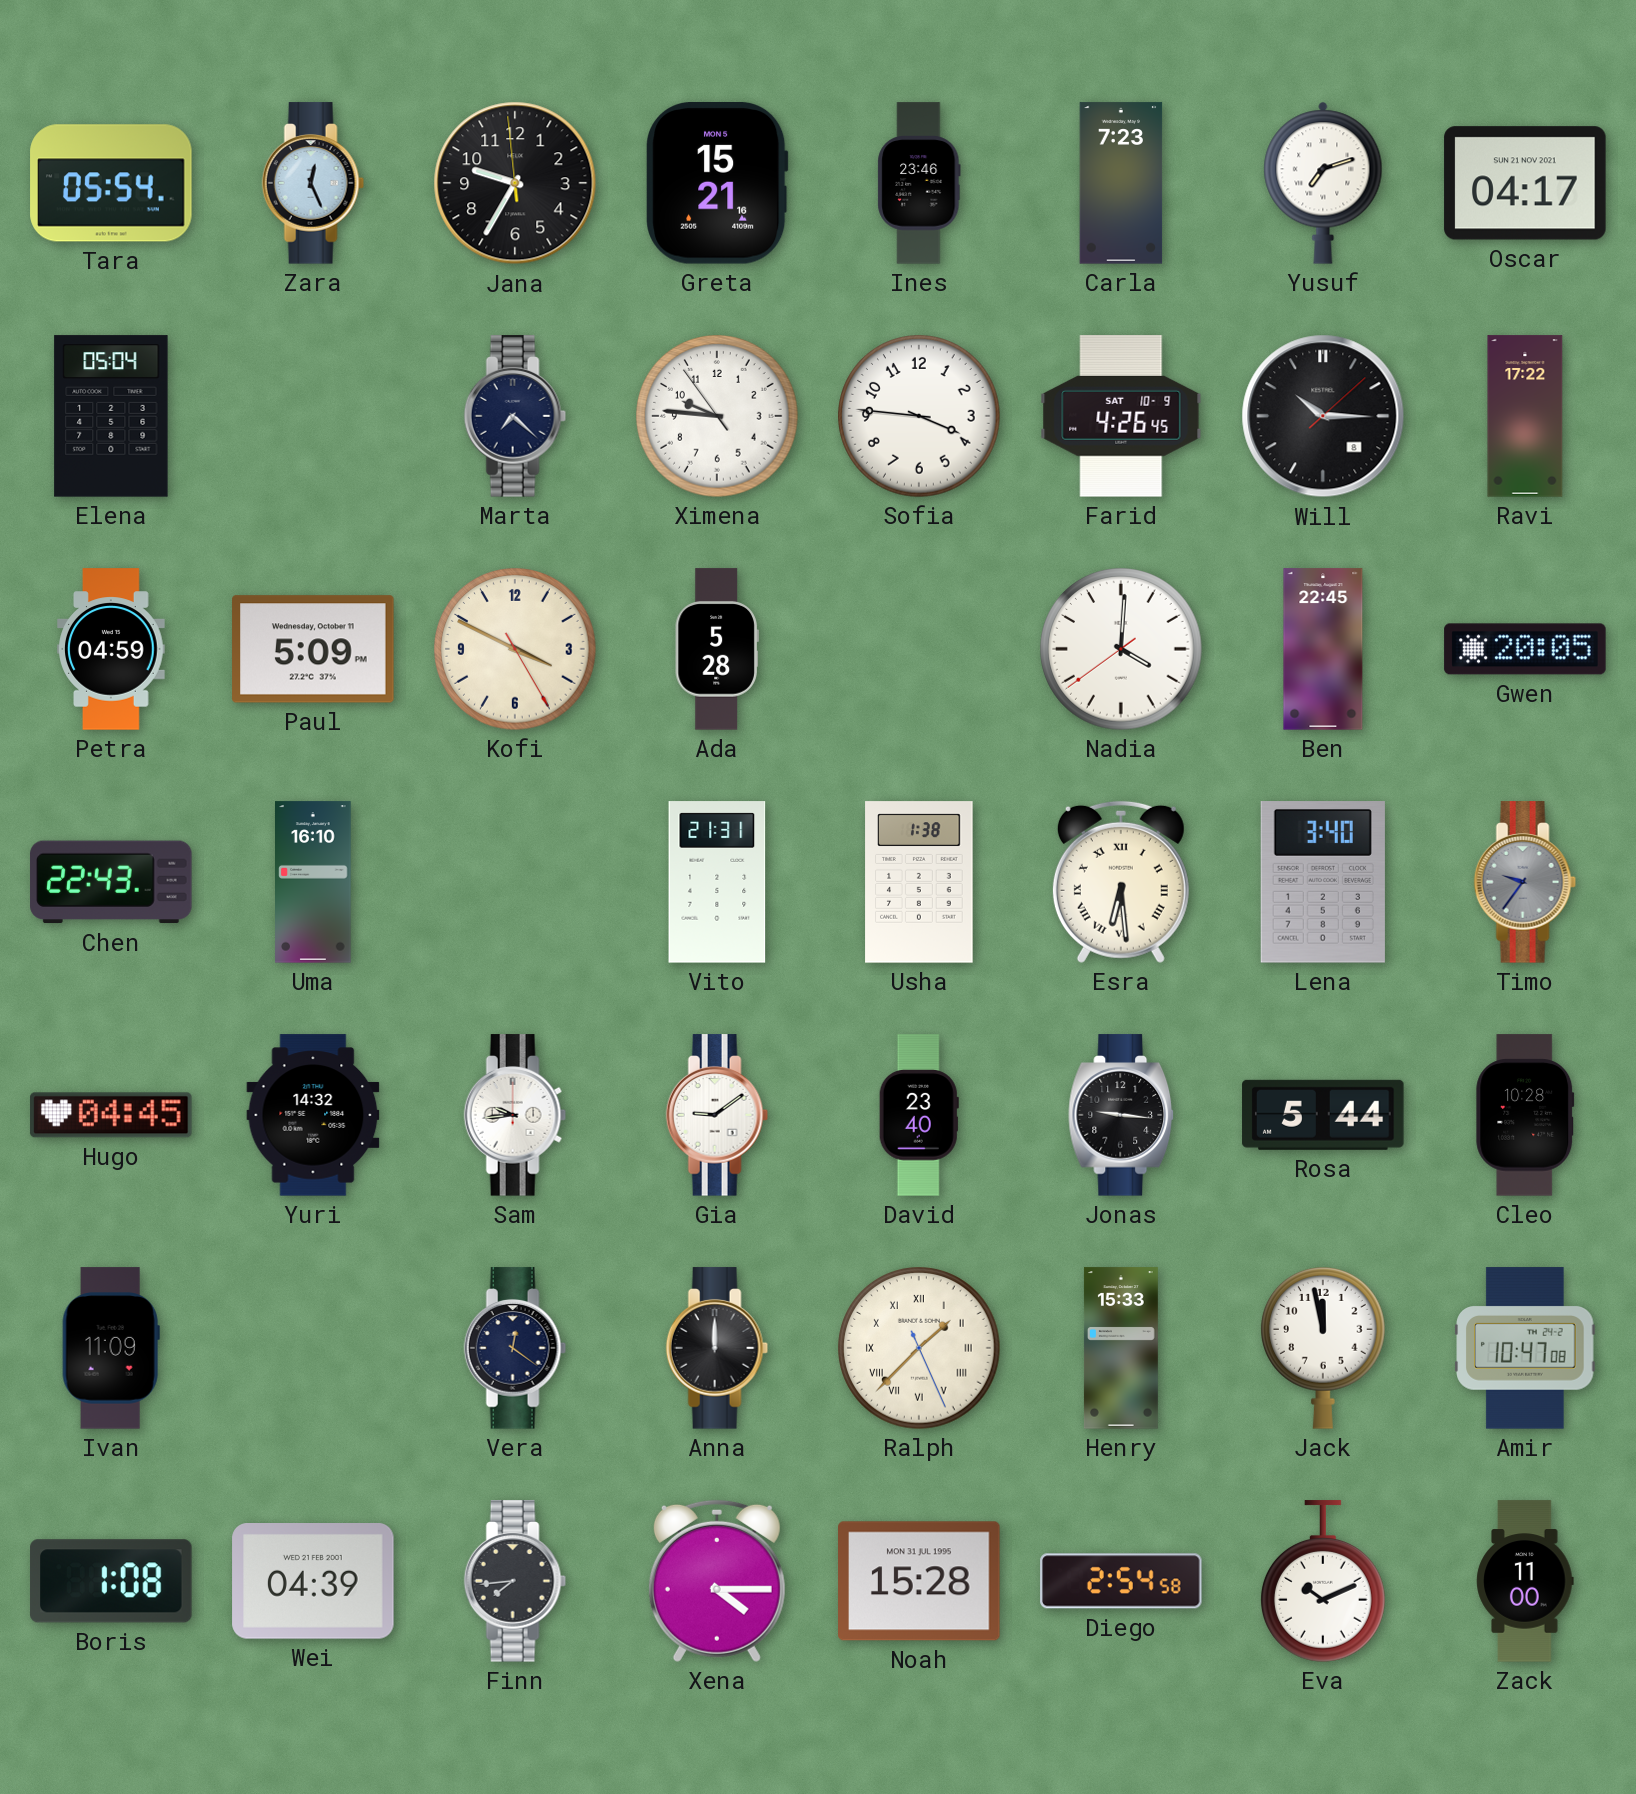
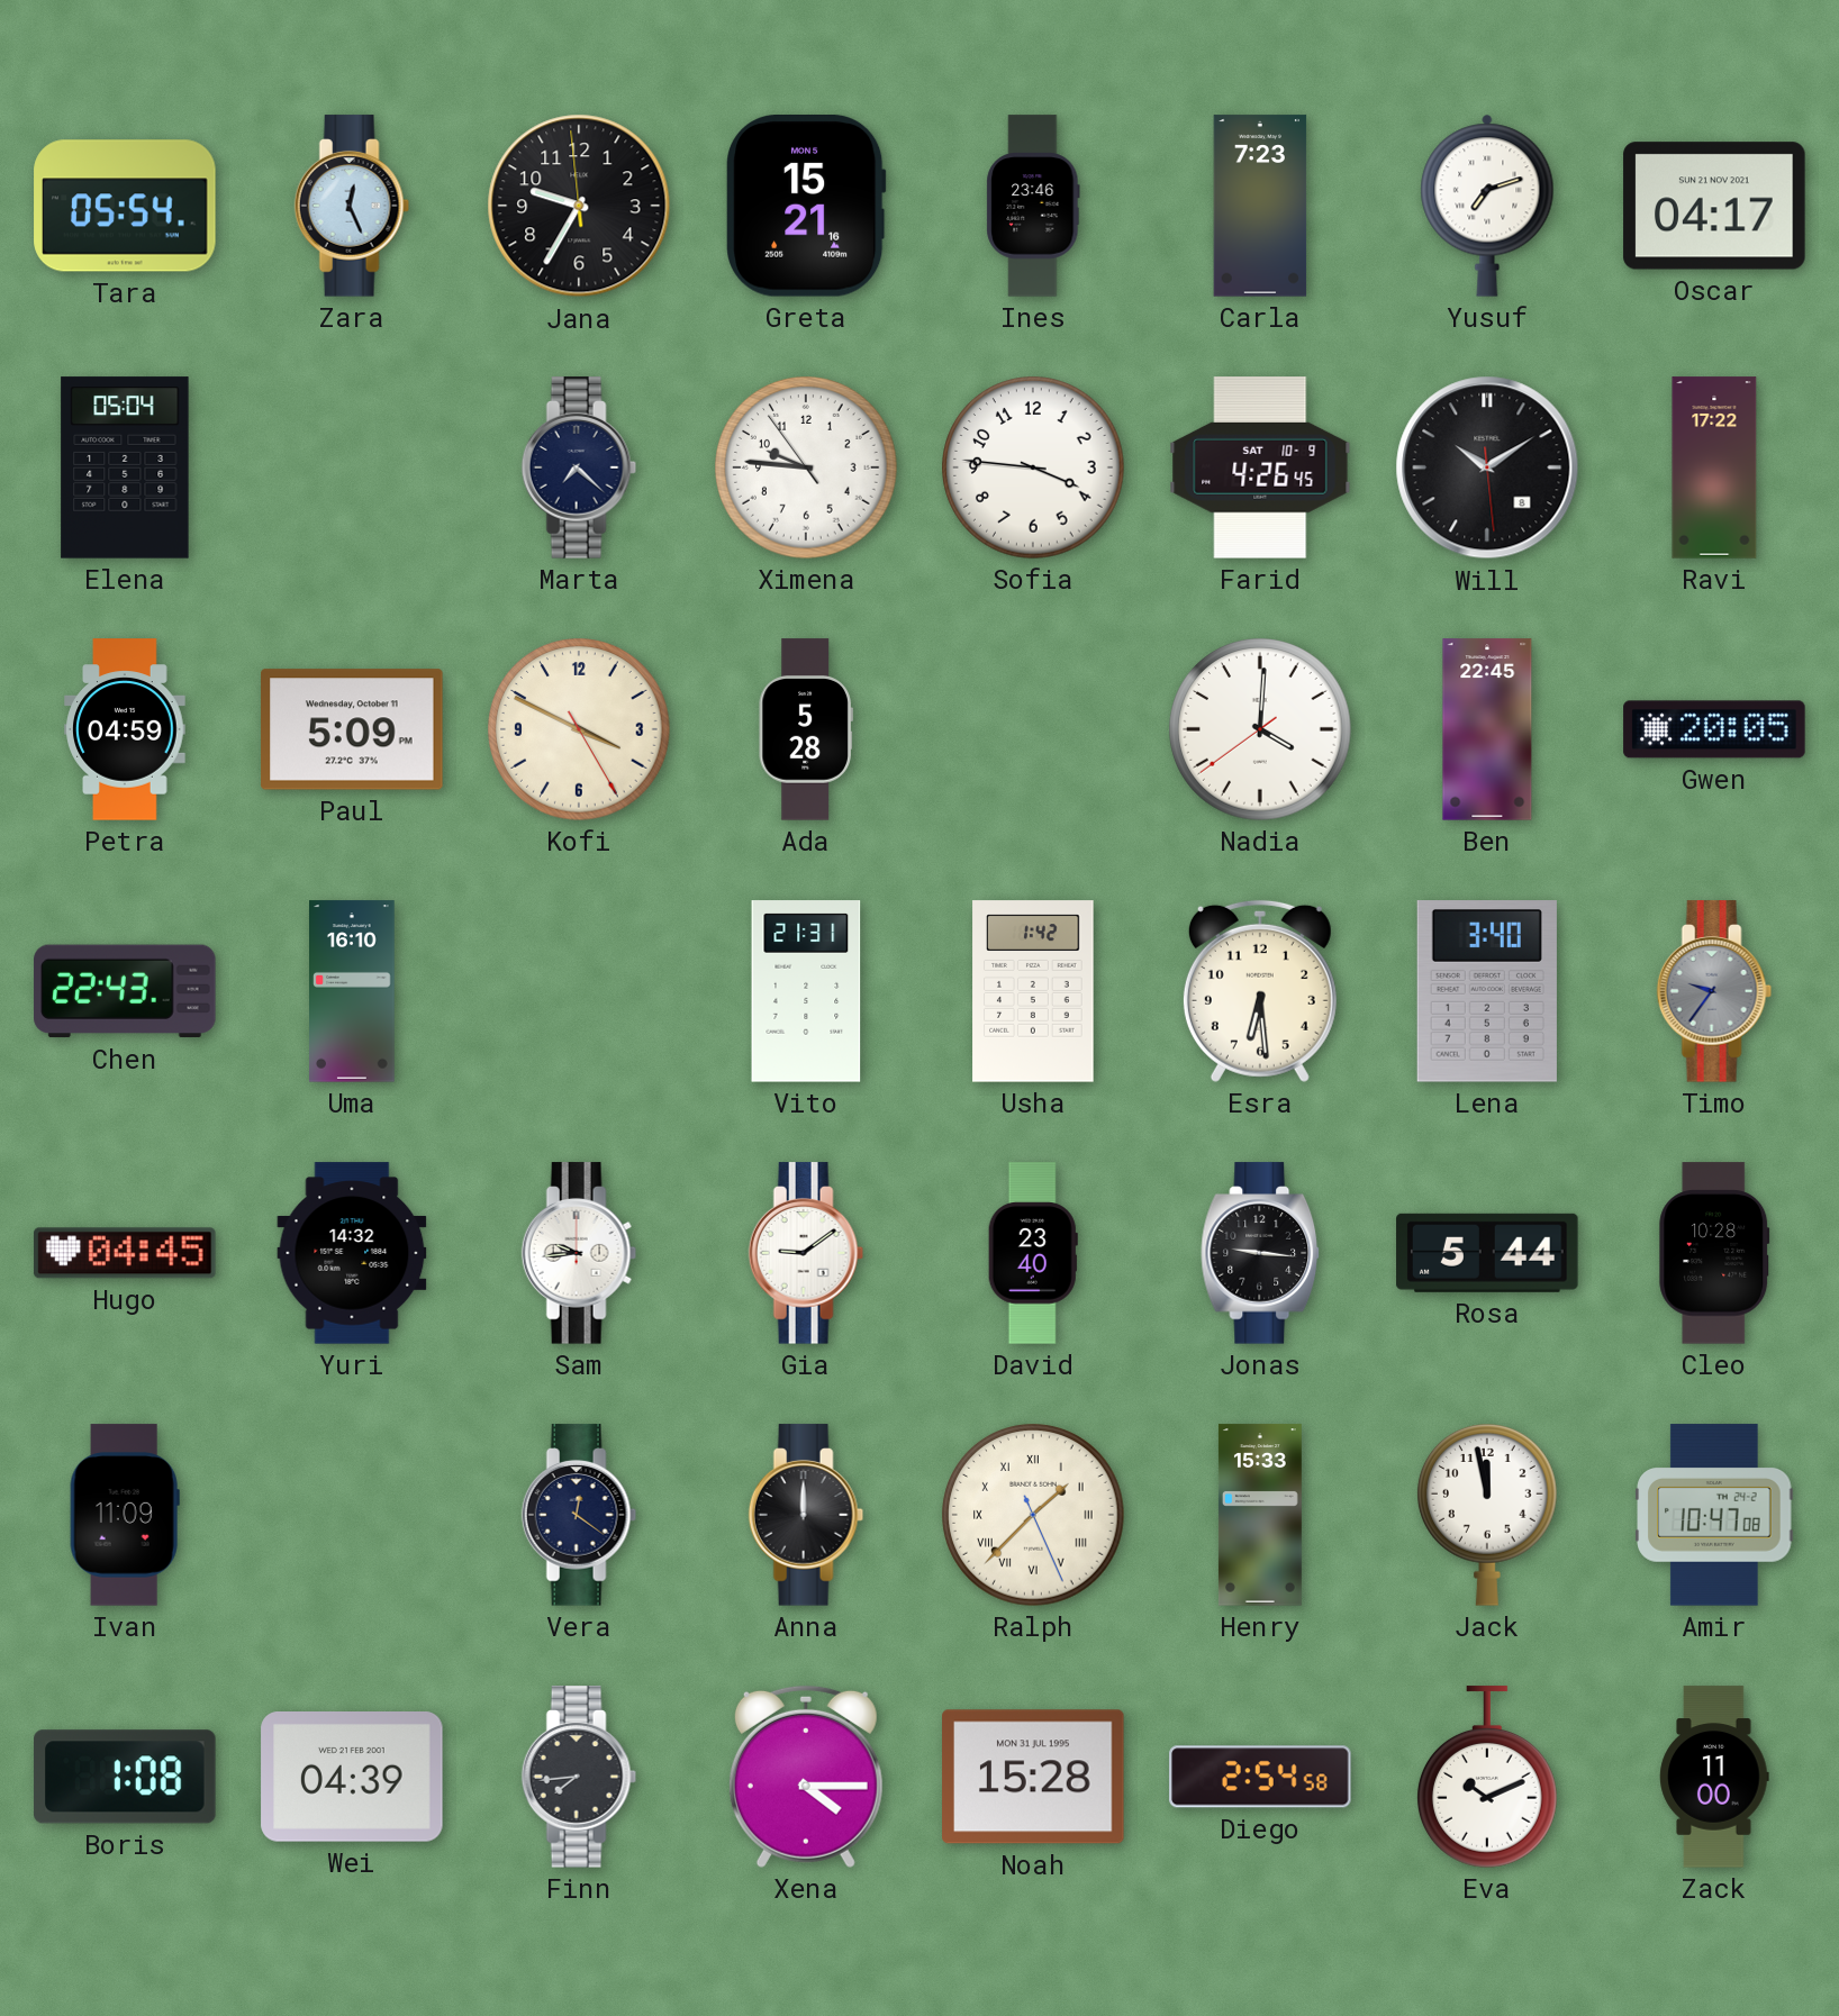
Will: 10:15 -> 10:09
Usha: 1:38 -> 1:42
Esra numerals: Roman -> Arabic
